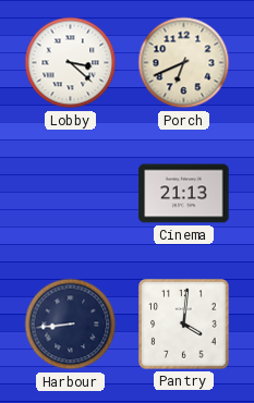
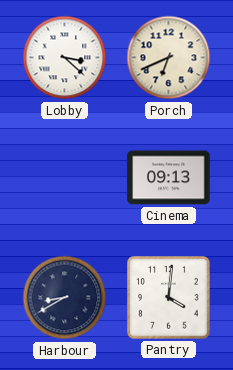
Cinema: 21:13 -> 09:13
Harbour: 8:44 -> 8:40
